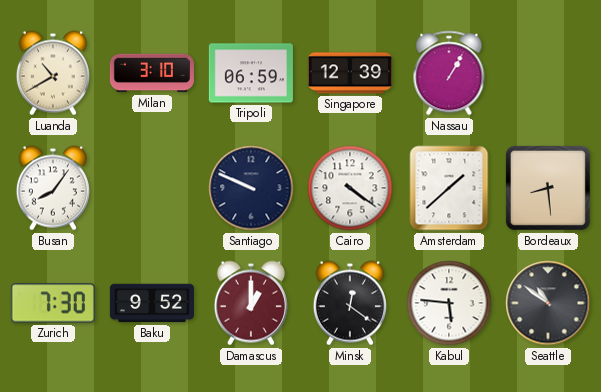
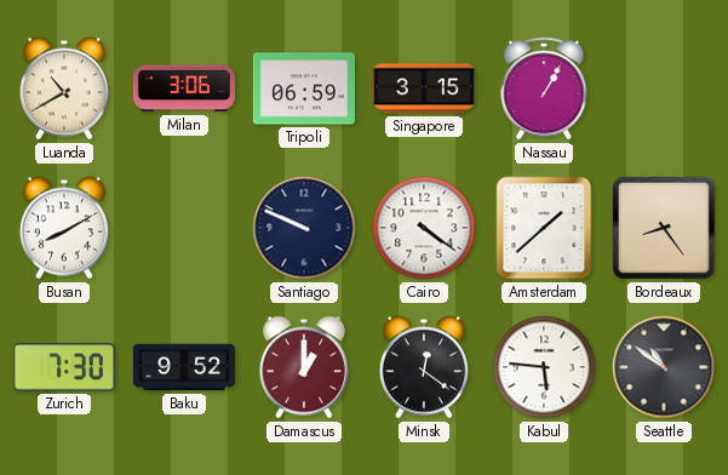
Milan: 3:10 -> 3:06
Singapore: 12:39 -> 3:15
Busan: 8:06 -> 8:10
Bordeaux: 8:29 -> 8:24
